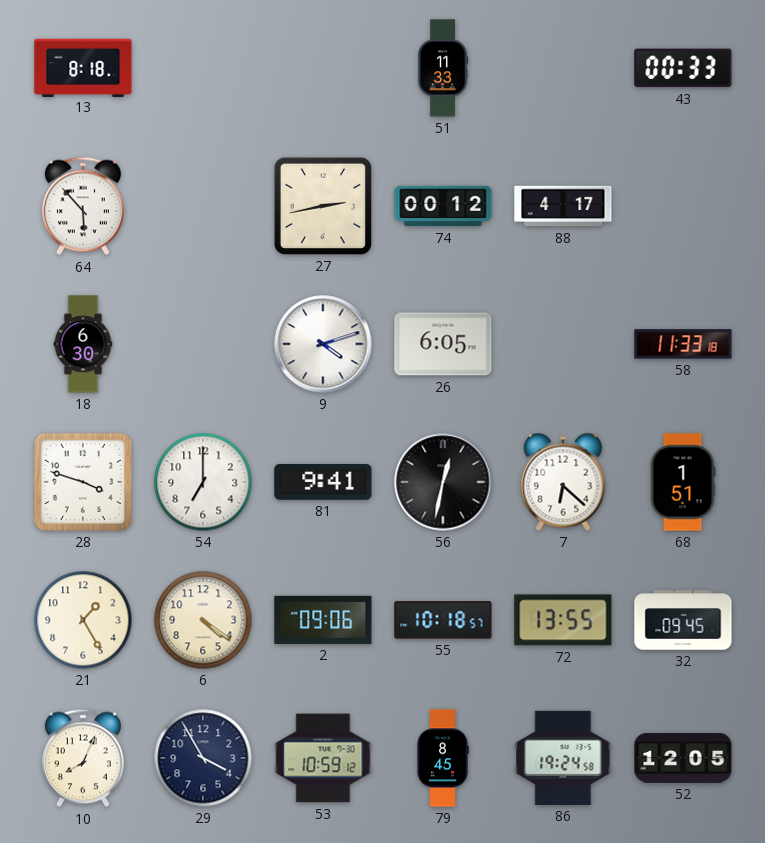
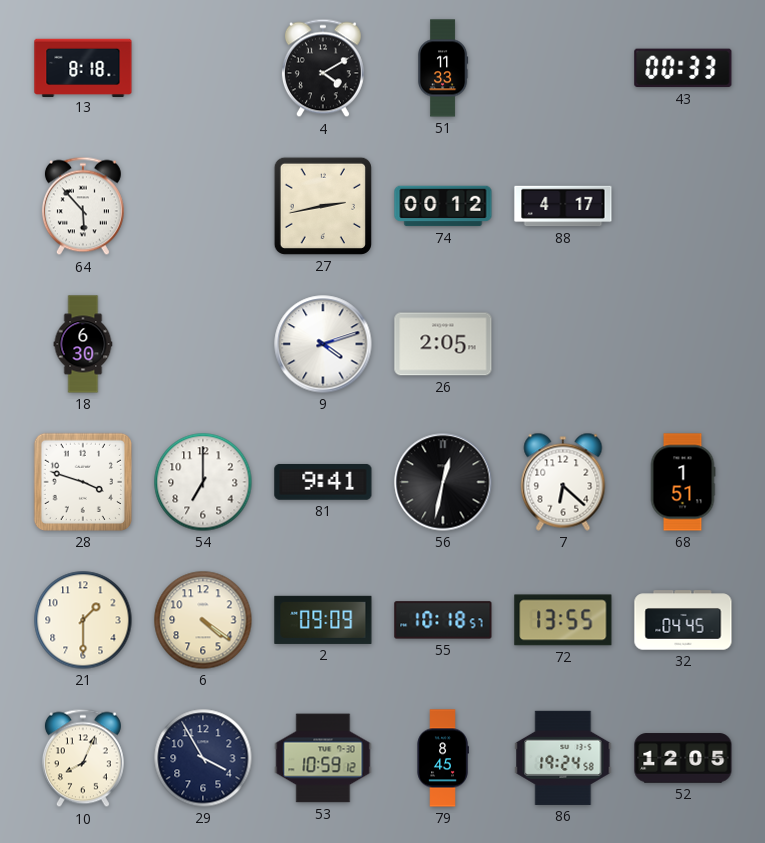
4: none -> 4:10
26: 6:05 -> 2:05
58: 11:33 -> none
21: 1:25 -> 1:30
2: 09:06 -> 09:09
32: 09:45 -> 04:45
